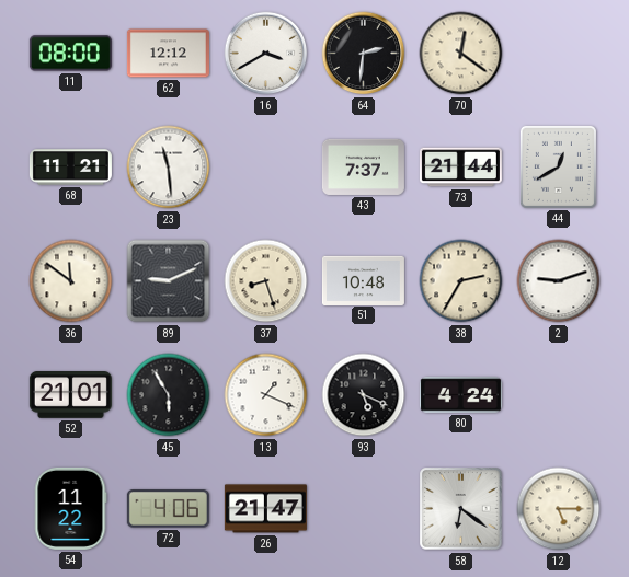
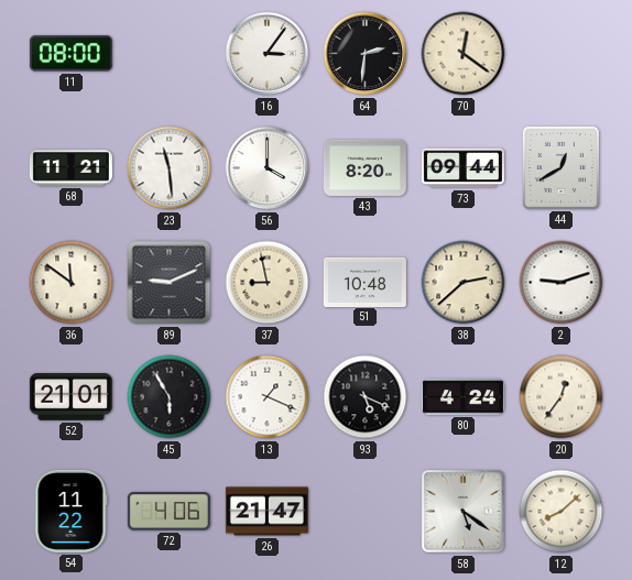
62: 12:12 -> none
16: 3:40 -> 3:06
56: none -> 4:00
43: 7:37 -> 8:20
73: 21:44 -> 09:44
37: 8:27 -> 8:58
38: 2:35 -> 2:38
20: none -> 12:36
58: 6:21 -> 5:21
12: 5:15 -> 8:08
